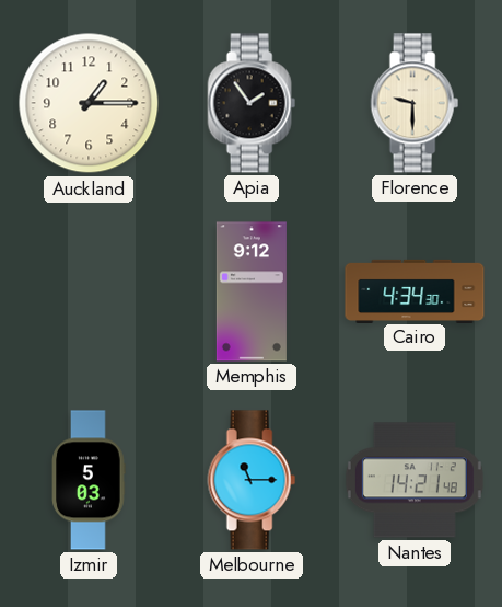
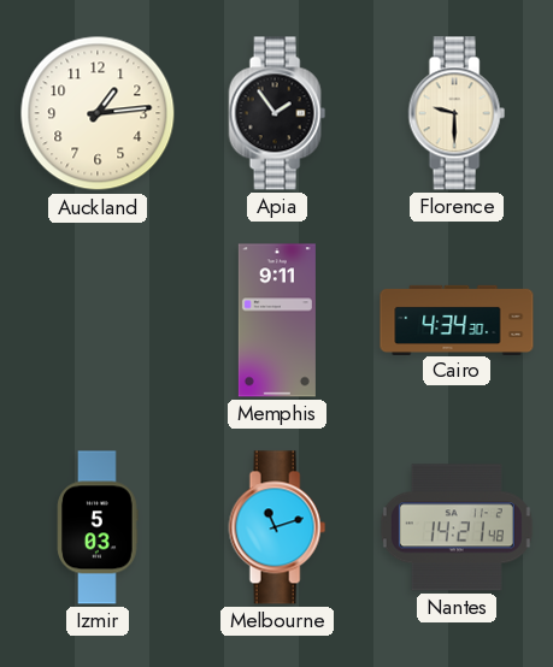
Auckland: 1:15 -> 1:14
Memphis: 9:12 -> 9:11
Melbourne: 11:15 -> 11:12
